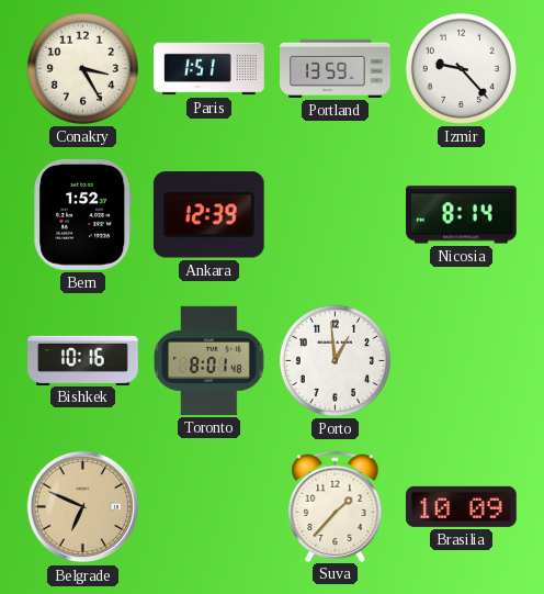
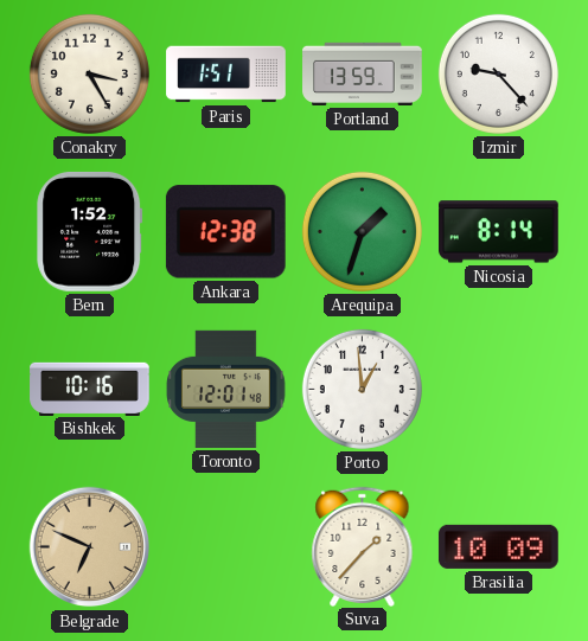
Ankara: 12:39 -> 12:38
Arequipa: none -> 1:33
Toronto: 8:01 -> 12:01
